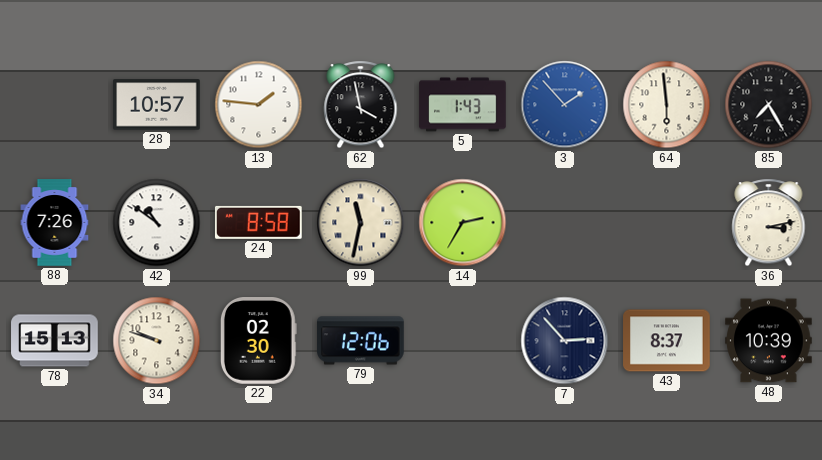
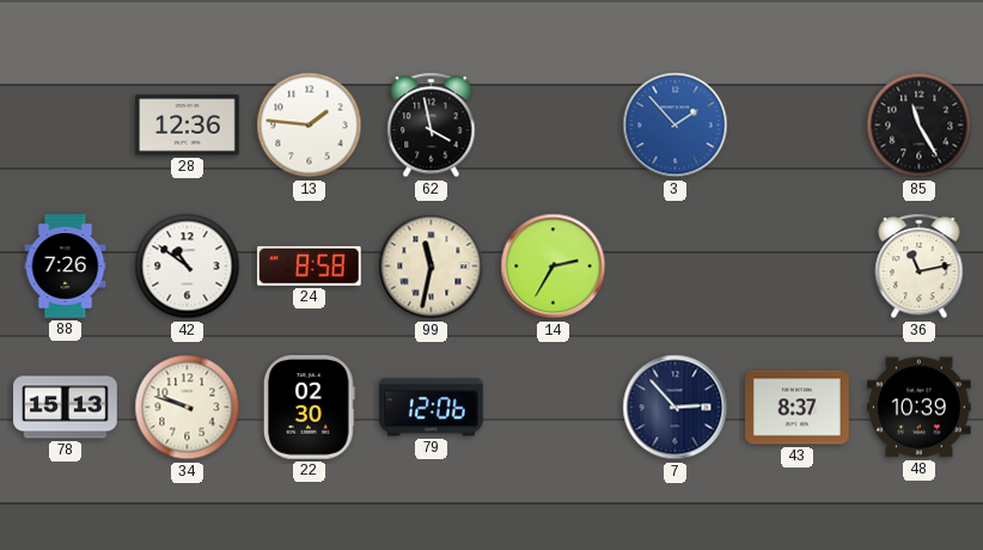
28: 10:57 -> 12:36
5: 1:43 -> none
64: 5:59 -> none
85: 7:25 -> 11:25
36: 3:13 -> 11:13
